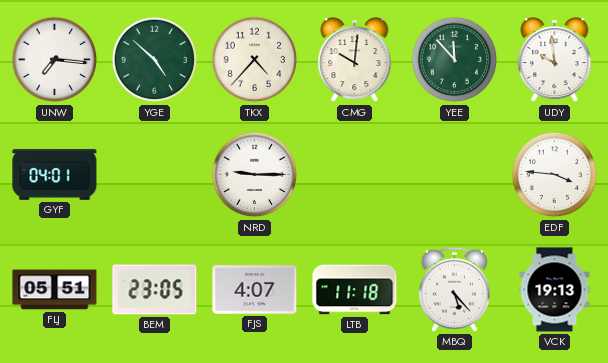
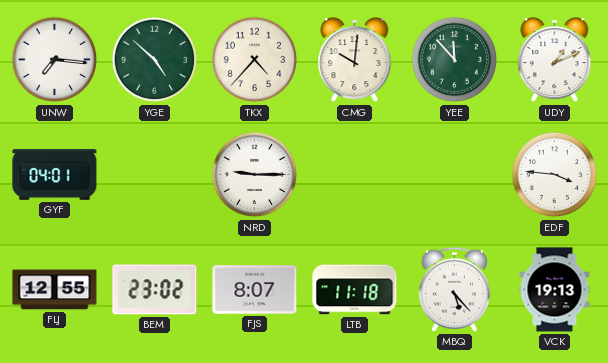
UDY: 9:59 -> 1:11
FLJ: 05:51 -> 12:55
BEM: 23:05 -> 23:02
FJS: 4:07 -> 8:07
